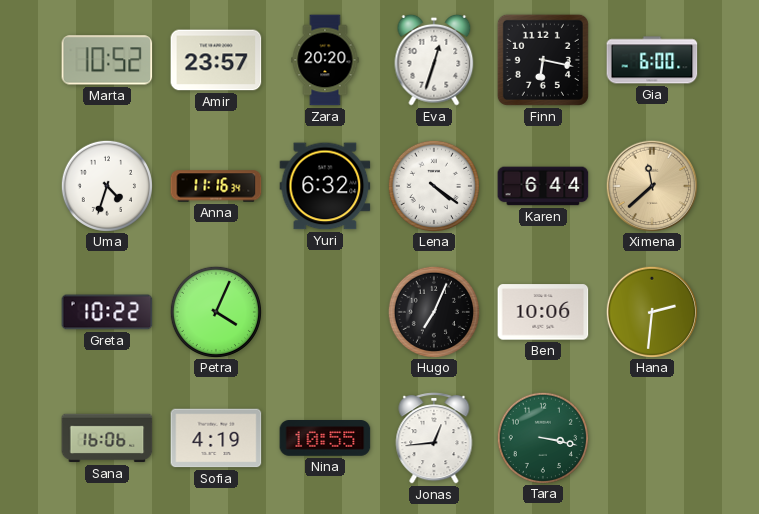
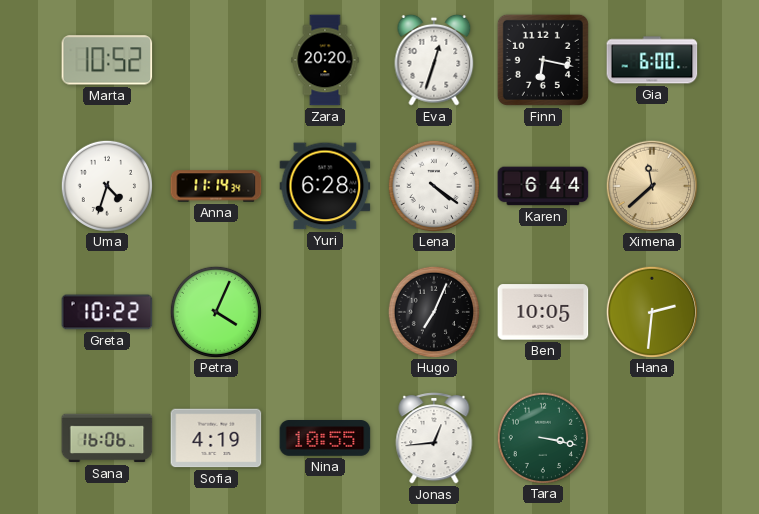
Amir: 23:57 -> none
Anna: 11:16 -> 11:14
Yuri: 6:32 -> 6:28
Ben: 10:06 -> 10:05
